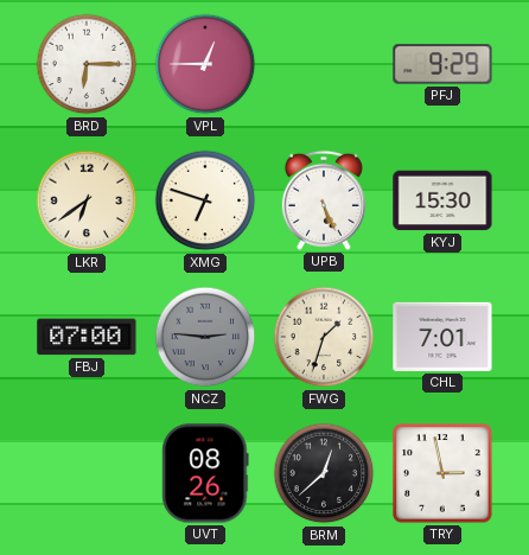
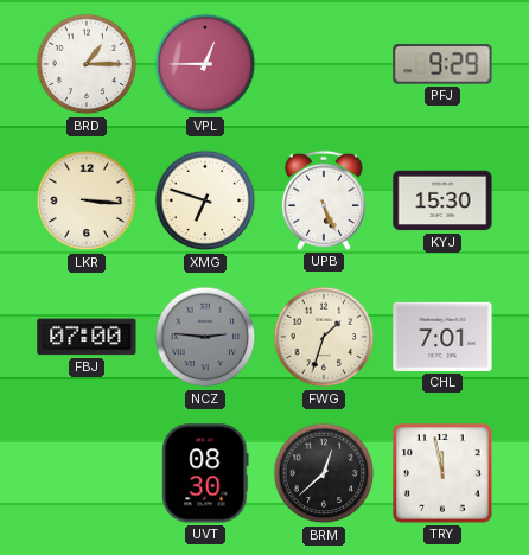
BRD: 6:15 -> 1:15
LKR: 6:39 -> 3:16
UVT: 08:26 -> 08:30
TRY: 2:58 -> 11:58
